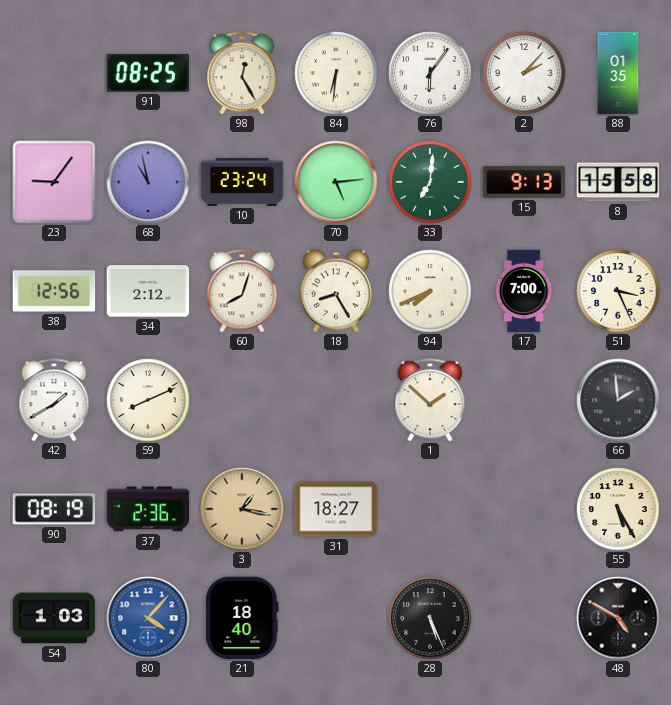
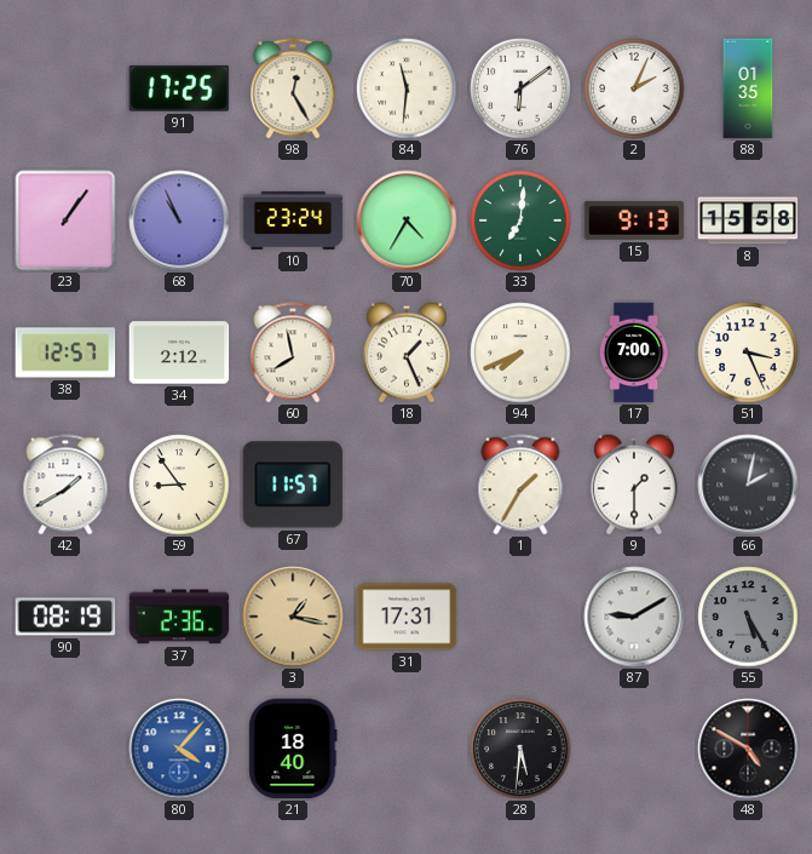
91: 08:25 -> 17:25
84: 6:31 -> 11:31
76: 6:06 -> 6:09
2: 2:07 -> 2:04
23: 9:06 -> 1:06
68: 10:58 -> 10:56
70: 5:14 -> 4:35
38: 12:56 -> 12:57
60: 8:03 -> 7:58
18: 8:25 -> 1:26
59: 8:11 -> 8:54
67: none -> 11:57
1: 1:52 -> 1:35
9: none -> 1:30
66: 1:59 -> 2:02
31: 18:27 -> 17:31
87: none -> 9:10
55 dial: cream -> grey
54: 1:03 -> none
28: 5:26 -> 5:31
